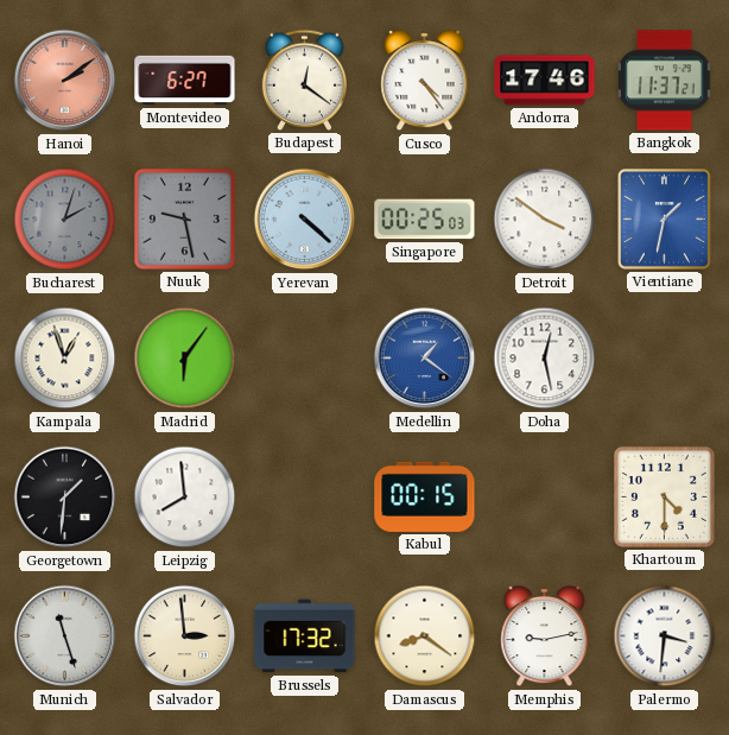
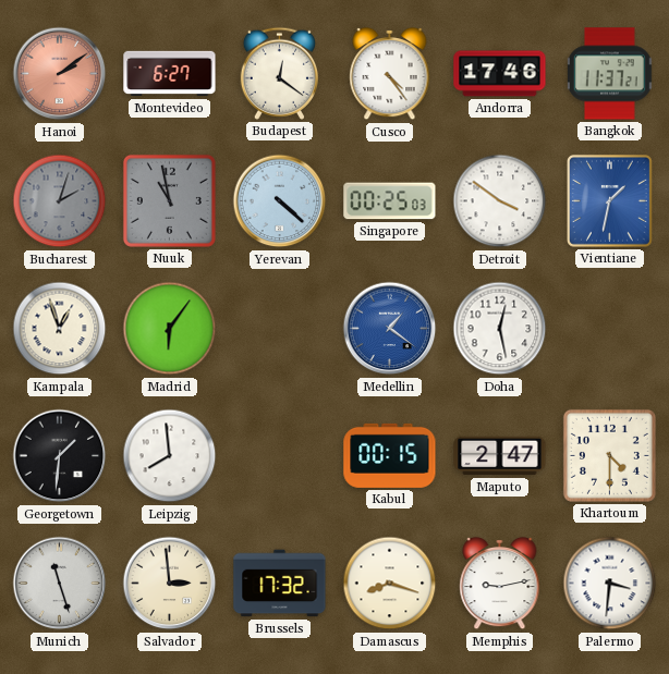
Nuuk: 9:28 -> 10:58
Maputo: none -> 2:47
Damascus: 8:21 -> 8:18
